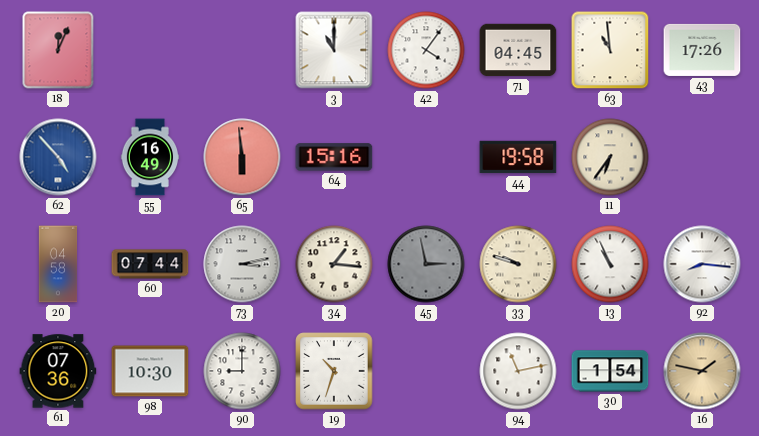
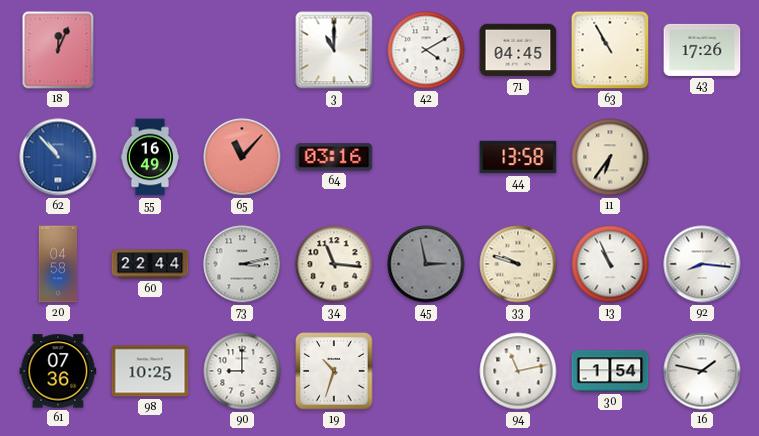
42: 4:06 -> 4:10
63: 10:59 -> 10:55
62: 4:53 -> 10:53
65: 5:59 -> 11:07
64: 15:16 -> 03:16
44: 19:58 -> 13:58
60: 07:44 -> 22:44
34: 1:16 -> 11:16
98: 10:30 -> 10:25
16 dial: champagne -> white
